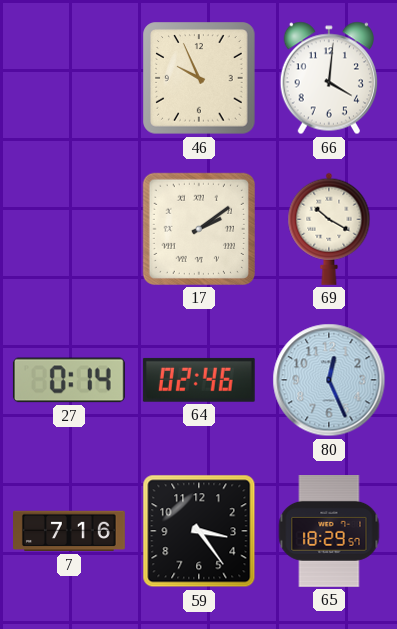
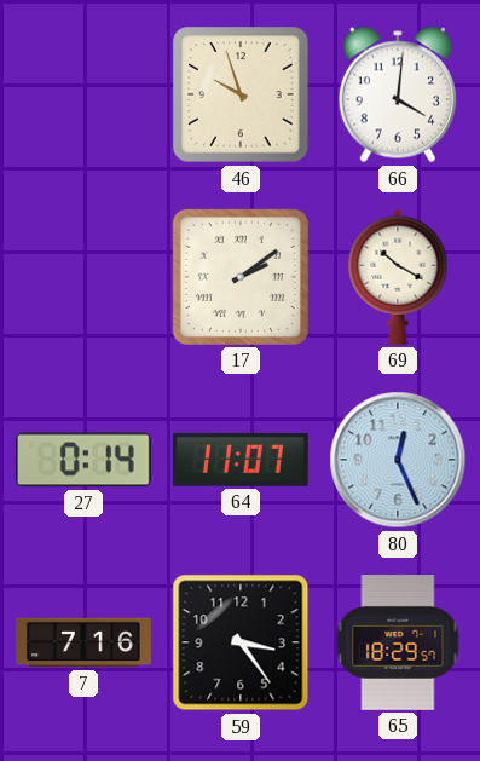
46: 9:56 -> 9:57
64: 02:46 -> 11:07
